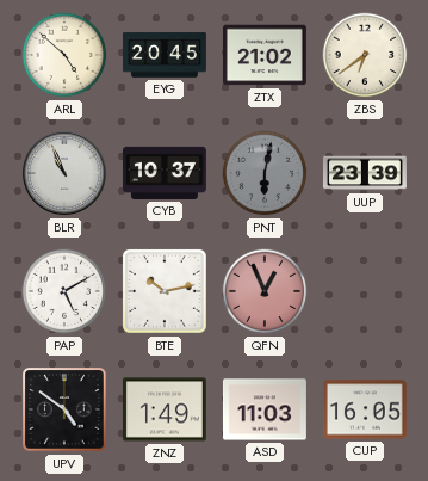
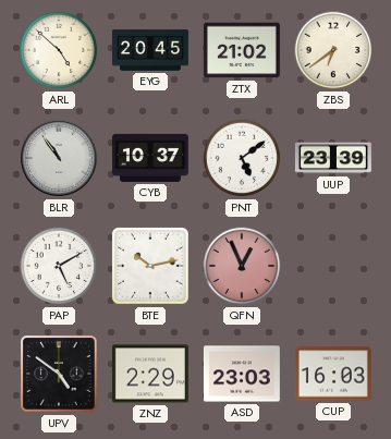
BLR: 10:56 -> 10:54
PNT: 6:02 -> 5:09
PNT dial: grey -> white
ZNZ: 1:49 -> 2:29
ASD: 11:03 -> 23:03
CUP: 16:05 -> 16:03
